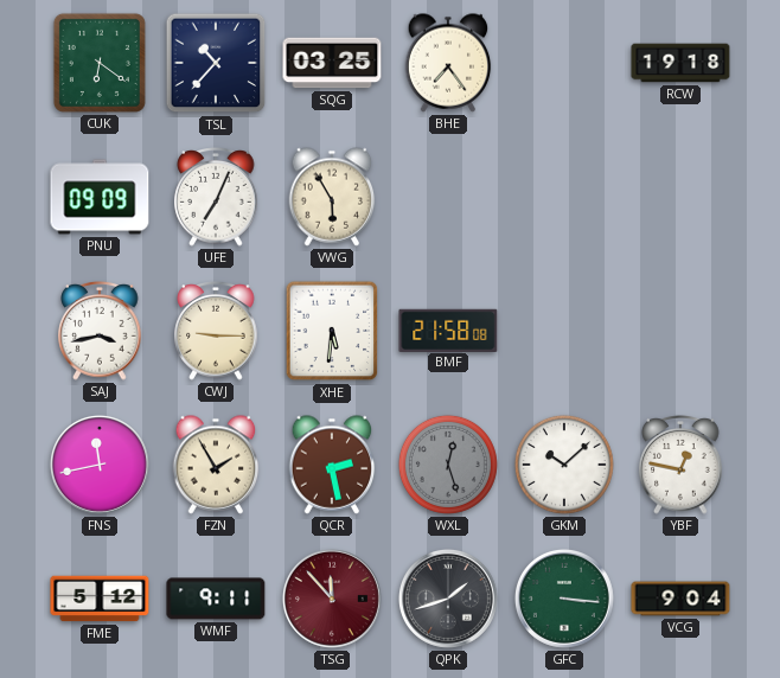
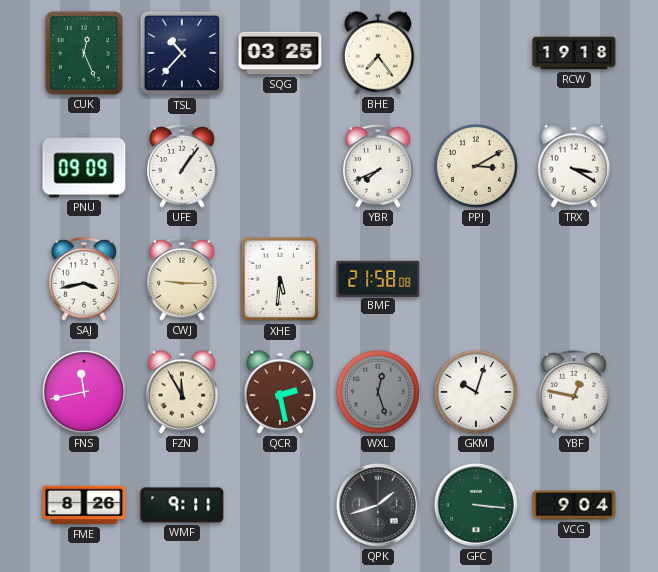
CUK: 6:21 -> 12:26
UFE: 7:04 -> 1:06
VWG: 5:55 -> none
YBR: none -> 7:41
PPJ: none -> 3:10
TRX: none -> 3:20
FZN: 1:55 -> 11:55
GKM: 10:08 -> 10:03
FME: 5:12 -> 8:26
TSG: 11:53 -> none
